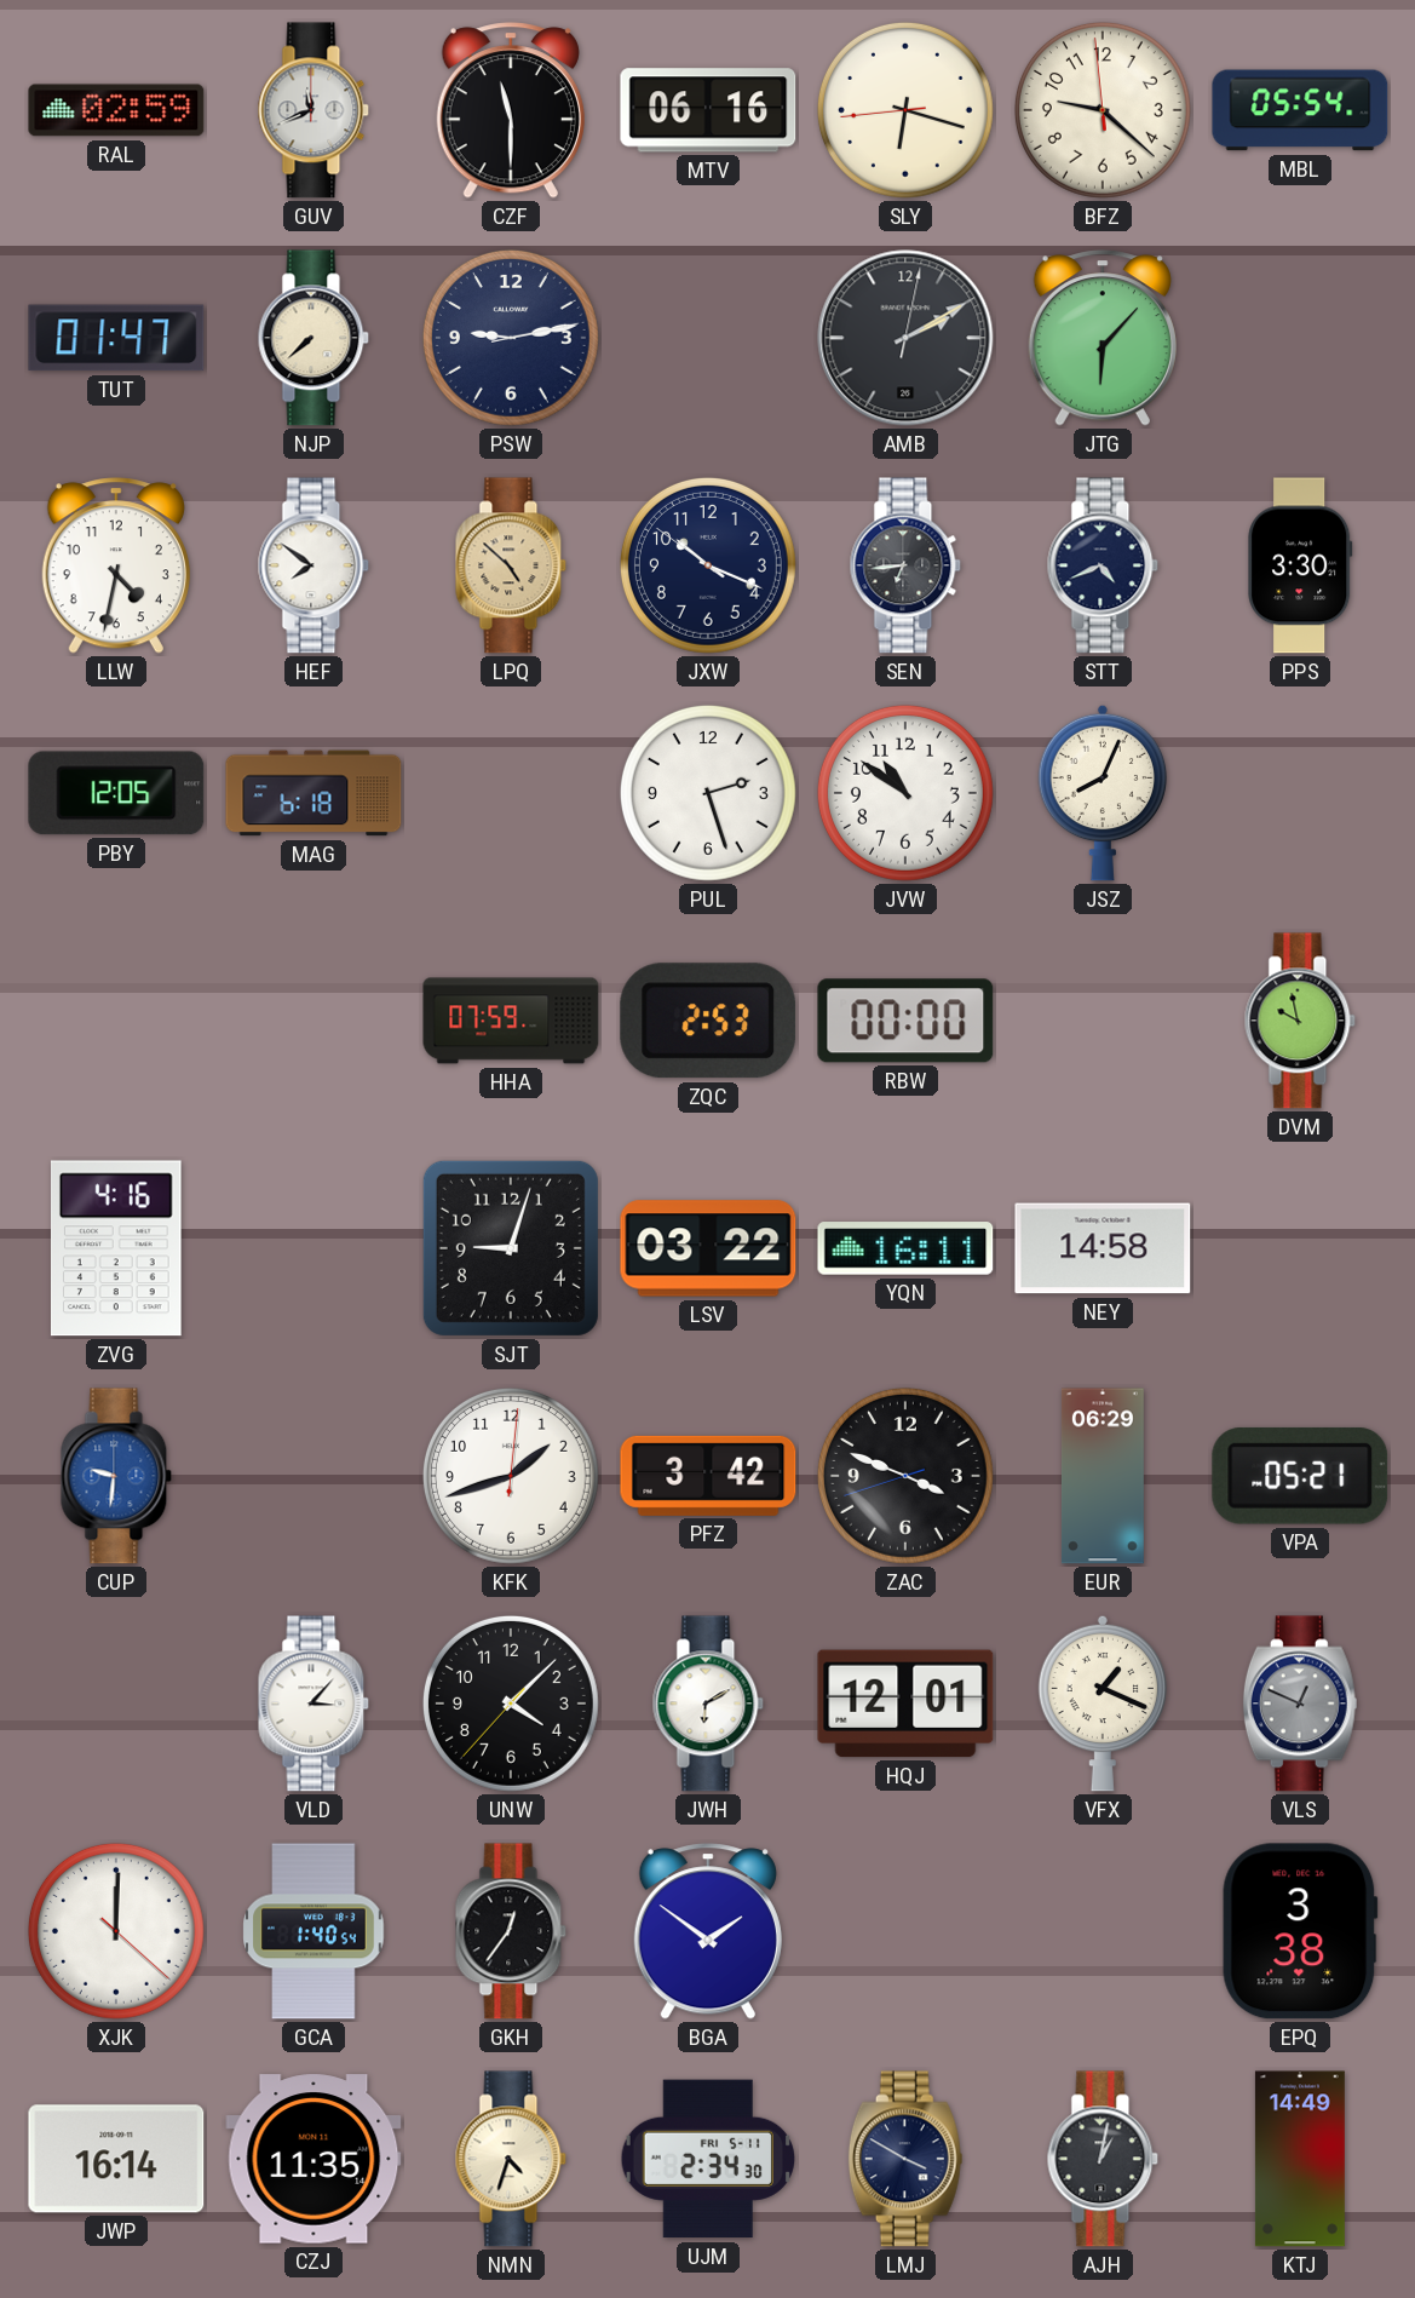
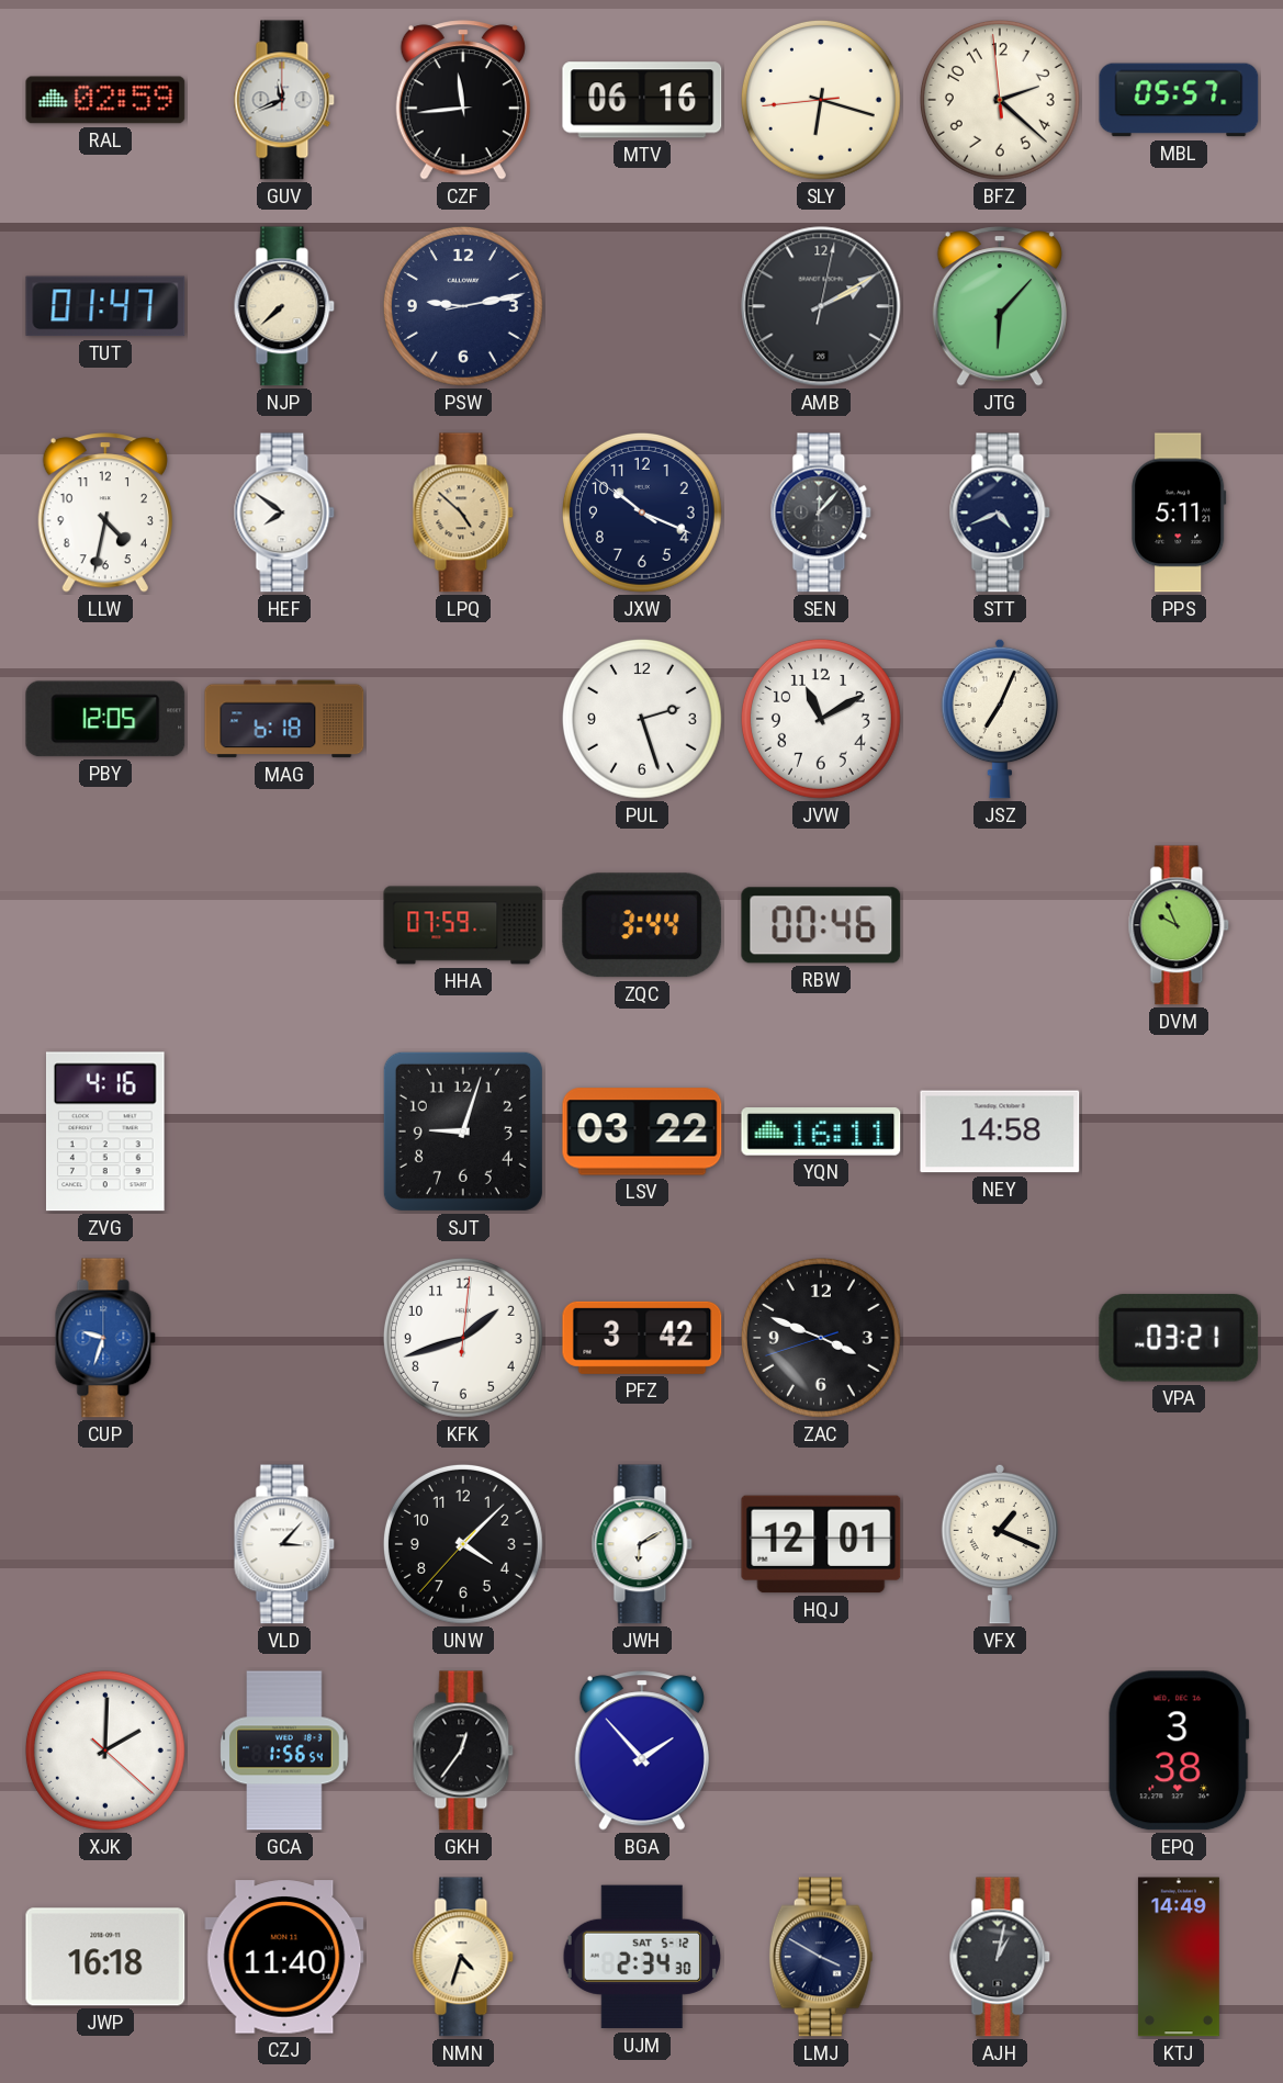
CZF: 11:30 -> 11:44
BFZ: 9:21 -> 2:21
MBL: 05:54 -> 05:57
SEN: 6:44 -> 12:07
PPS: 3:30 -> 5:11
JVW: 10:51 -> 11:10
JSZ: 8:04 -> 7:04
ZQC: 2:53 -> 3:44
RBW: 00:00 -> 00:46
DVM: 9:58 -> 9:56
CUP: 9:31 -> 9:33
EUR: 06:29 -> none
VPA: 05:21 -> 03:21
VLS: 12:49 -> none
XJK: 12:00 -> 2:00
GCA: 1:40 -> 1:56
BGA: 1:51 -> 1:53
JWP: 16:14 -> 16:18
CZJ: 11:35 -> 11:40
UJM date: FRI 5-11 -> SAT 5-12
